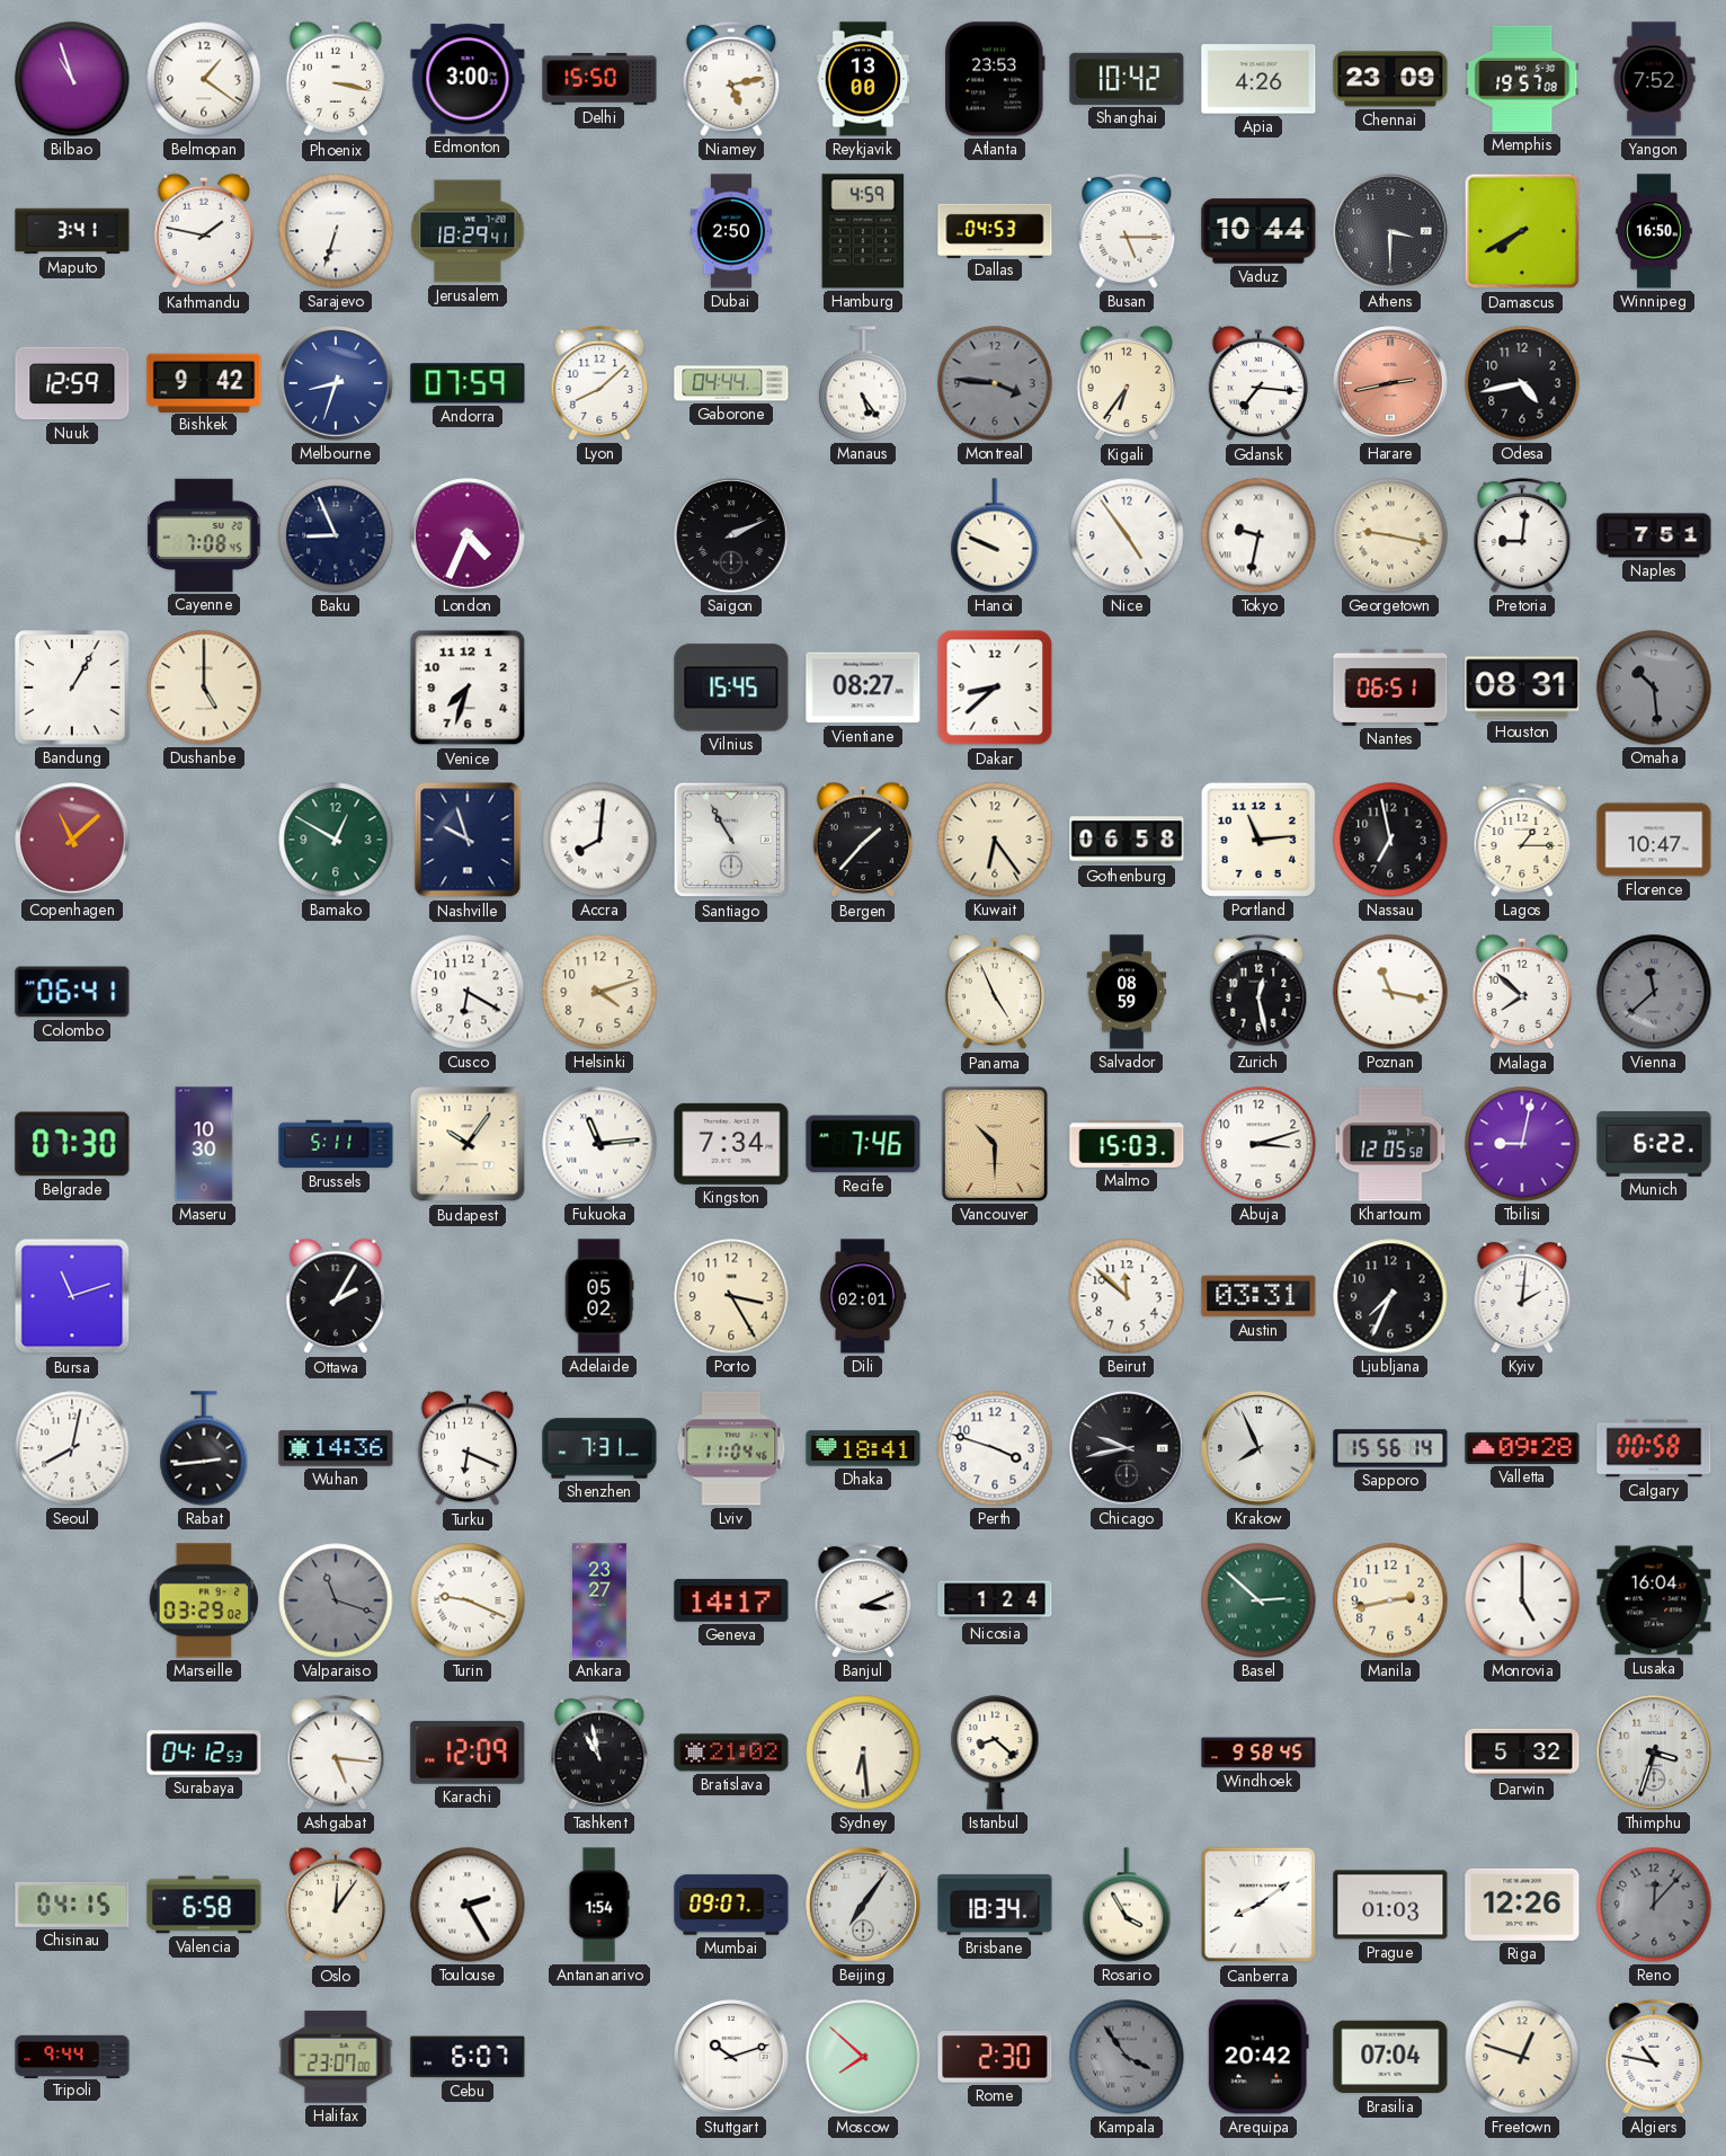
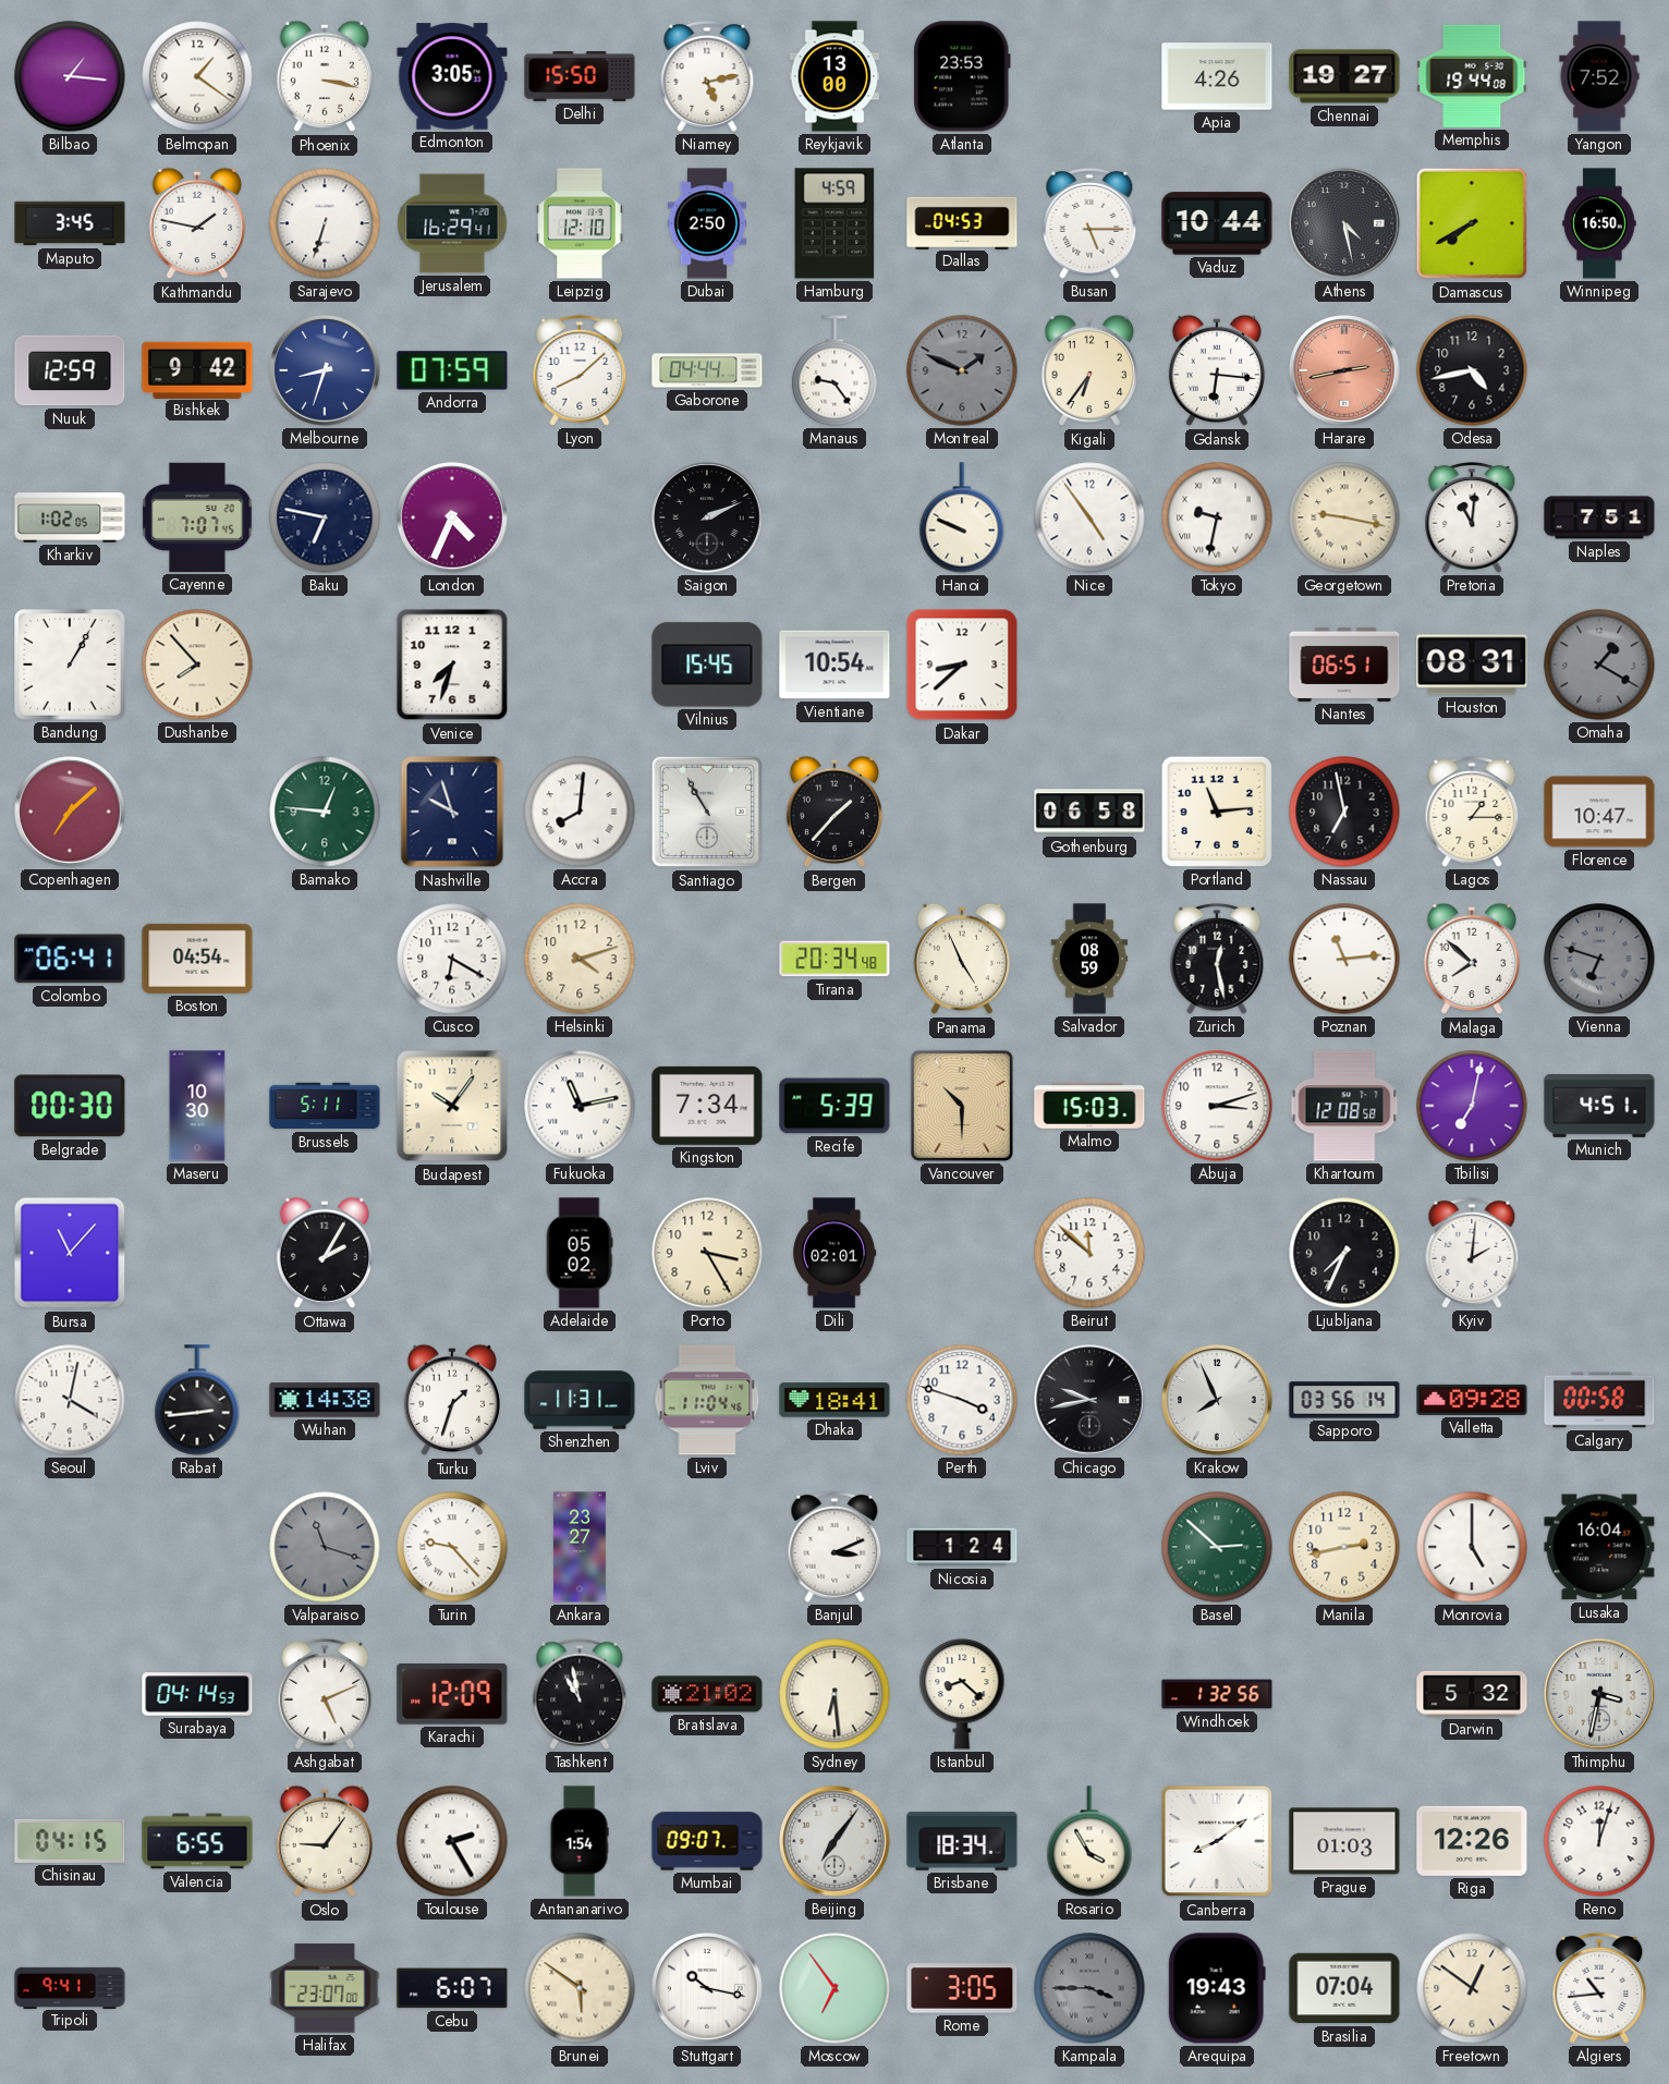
Bilbao: 10:57 -> 1:16
Edmonton: 3:00 -> 3:05
Shanghai: 10:42 -> none
Chennai: 23:09 -> 19:27
Memphis: 19:57 -> 19:44
Maputo: 3:41 -> 3:45
Jerusalem: 18:29 -> 16:29
Leipzig: none -> 12:10
Athens: 3:30 -> 4:28
Manaus: 5:24 -> 9:24
Montreal: 3:46 -> 1:49
Gdansk: 7:16 -> 6:16
Kharkiv: none -> 1:02
Cayenne: 7:08 -> 7:07
Baku: 8:56 -> 6:47
Pretoria: 9:01 -> 11:01
Dushanbe: 5:00 -> 7:53
Vientiane: 08:27 -> 10:54
Omaha: 10:29 -> 1:20
Copenhagen: 11:08 -> 7:08
Bamako: 12:50 -> 12:46
Kuwait: 6:24 -> none
Boston: none -> 04:54
Tirana: none -> 20:34
Poznan: 11:17 -> 11:14
Vienna: 11:38 -> 6:48
Belgrade: 07:30 -> 00:30
Fukuoka: 11:14 -> 11:13
Recife: 7:46 -> 5:39
Khartoum: 12:05 -> 12:08
Tbilisi: 9:02 -> 7:02
Munich: 6:22 -> 4:51
Bursa: 11:12 -> 11:07
Austin: 03:31 -> none
Seoul: 8:02 -> 4:02
Wuhan: 14:36 -> 14:38
Turku: 6:19 -> 1:33
Shenzhen: 7:31 -> 11:31
Sapporo: 15:56 -> 03:56
Marseille: 03:29 -> none
Turin: 9:19 -> 9:23
Geneva: 14:17 -> none
Surabaya: 04:12 -> 04:14
Ashgabat: 5:16 -> 5:11
Windhoek: 9:58 -> 1:32
Thimphu: 3:33 -> 3:32
Valencia: 6:58 -> 6:55
Oslo: 12:06 -> 9:06
Reno: 12:07 -> 12:03
Reno dial: grey -> white
Tripoli: 9:44 -> 9:41
Brunei: none -> 5:51
Stuttgart: 10:12 -> 10:17
Moscow: 7:52 -> 6:54
Rome: 2:30 -> 3:05
Kampala: 3:54 -> 3:45
Arequipa: 20:42 -> 19:43
Freetown: 12:48 -> 12:51
Algiers: 10:47 -> 10:44
